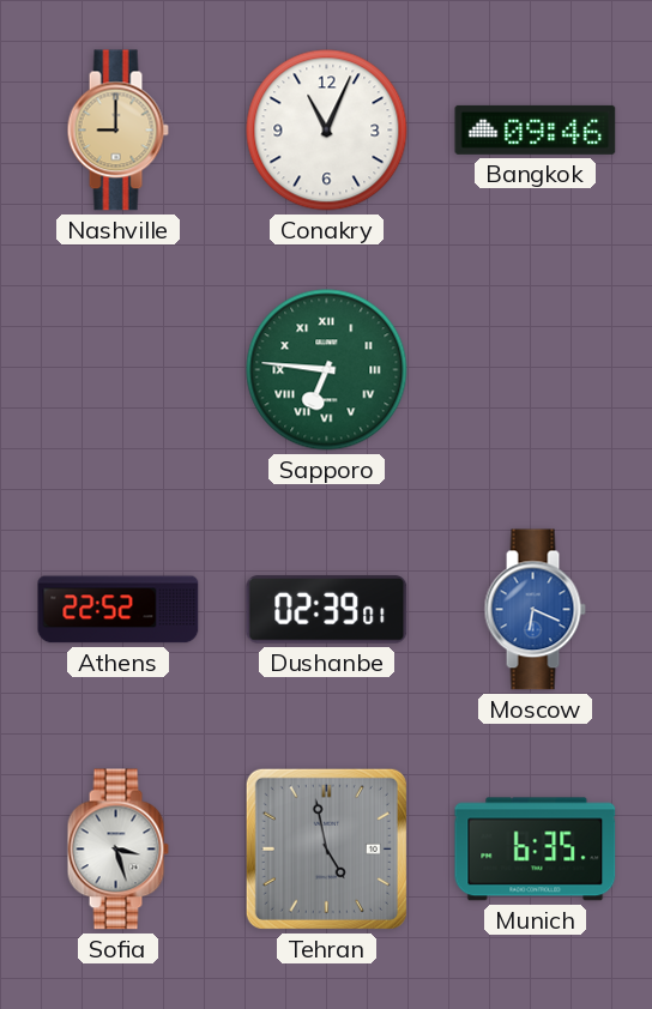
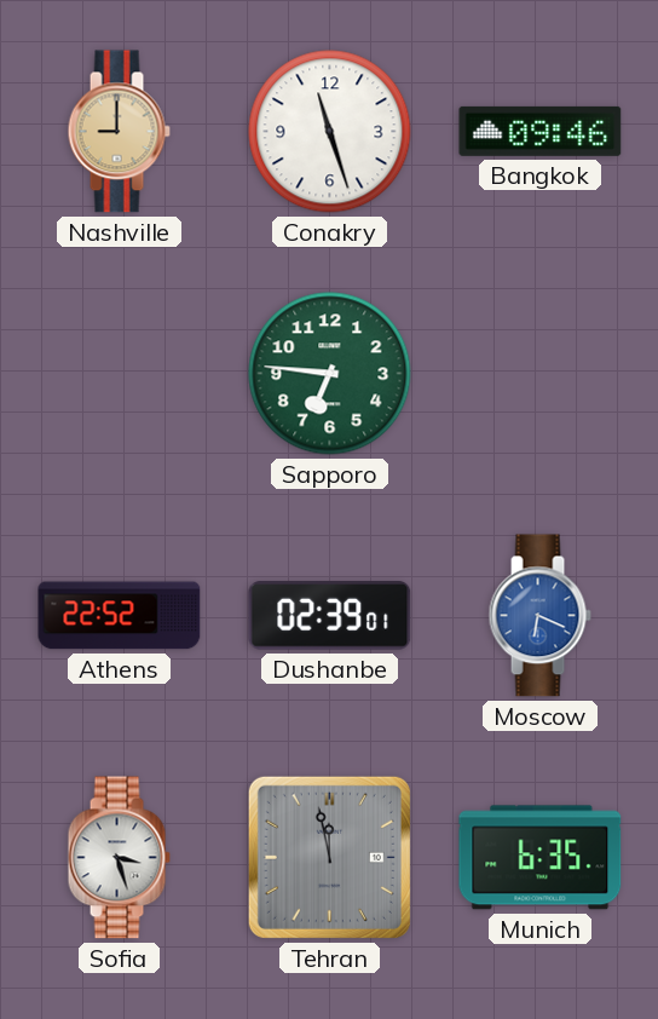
Conakry: 11:04 -> 11:27
Sapporo numerals: Roman -> Arabic
Tehran: 4:58 -> 11:58
